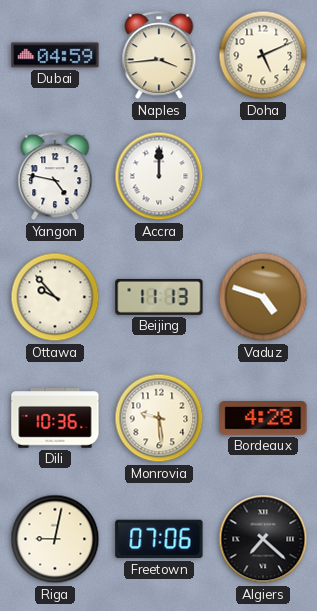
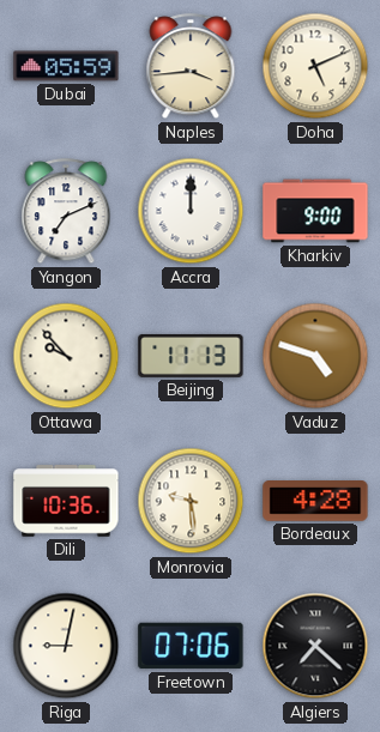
Dubai: 04:59 -> 05:59
Yangon: 4:47 -> 7:11
Kharkiv: none -> 9:00
